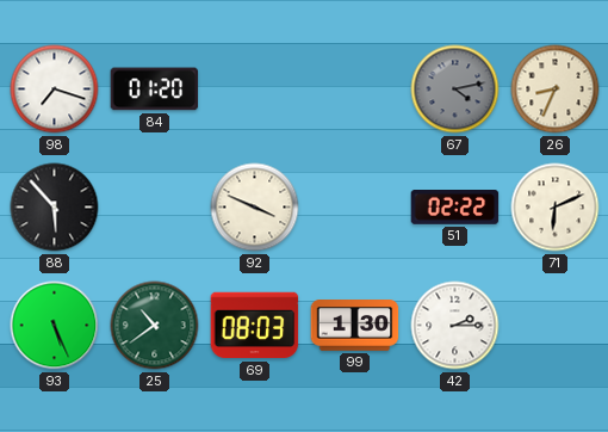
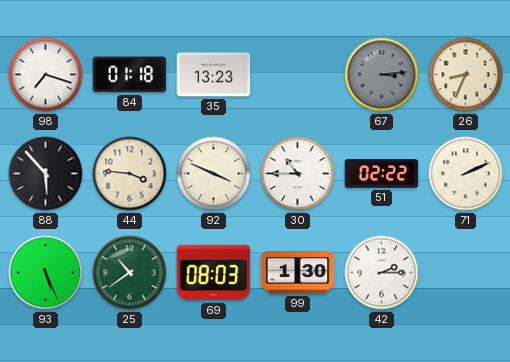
84: 01:20 -> 01:18
35: none -> 13:23
67: 4:13 -> 3:14
44: none -> 3:46
30: none -> 10:45
71: 6:11 -> 2:11
